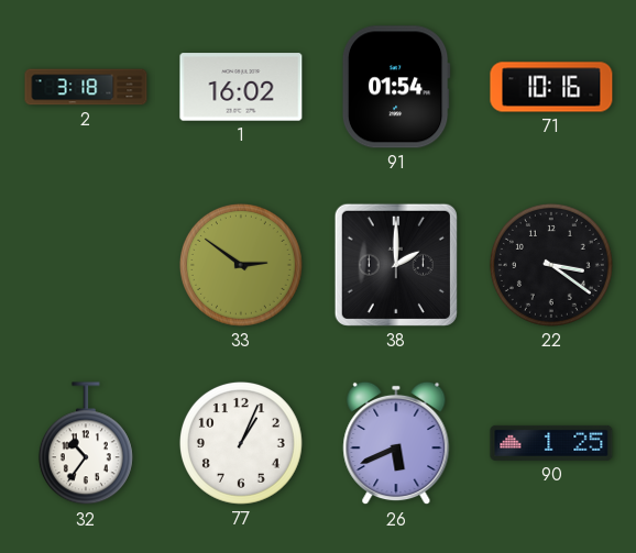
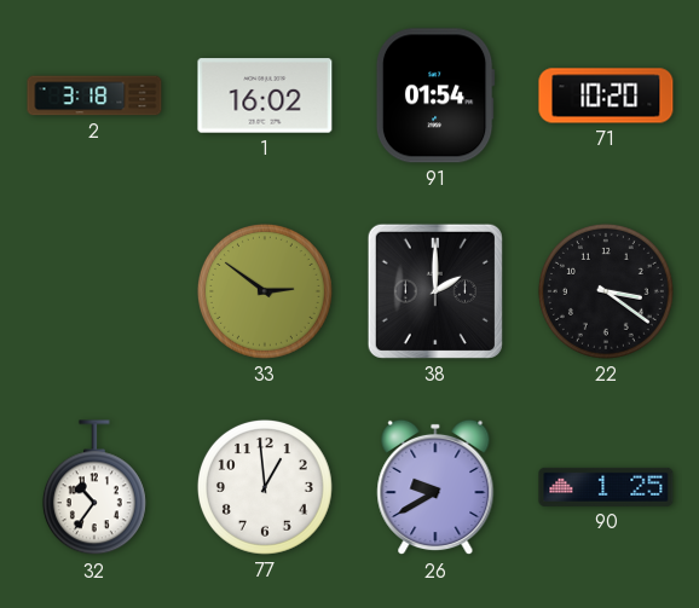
71: 10:16 -> 10:20
77: 1:04 -> 12:59
26: 5:41 -> 9:40
